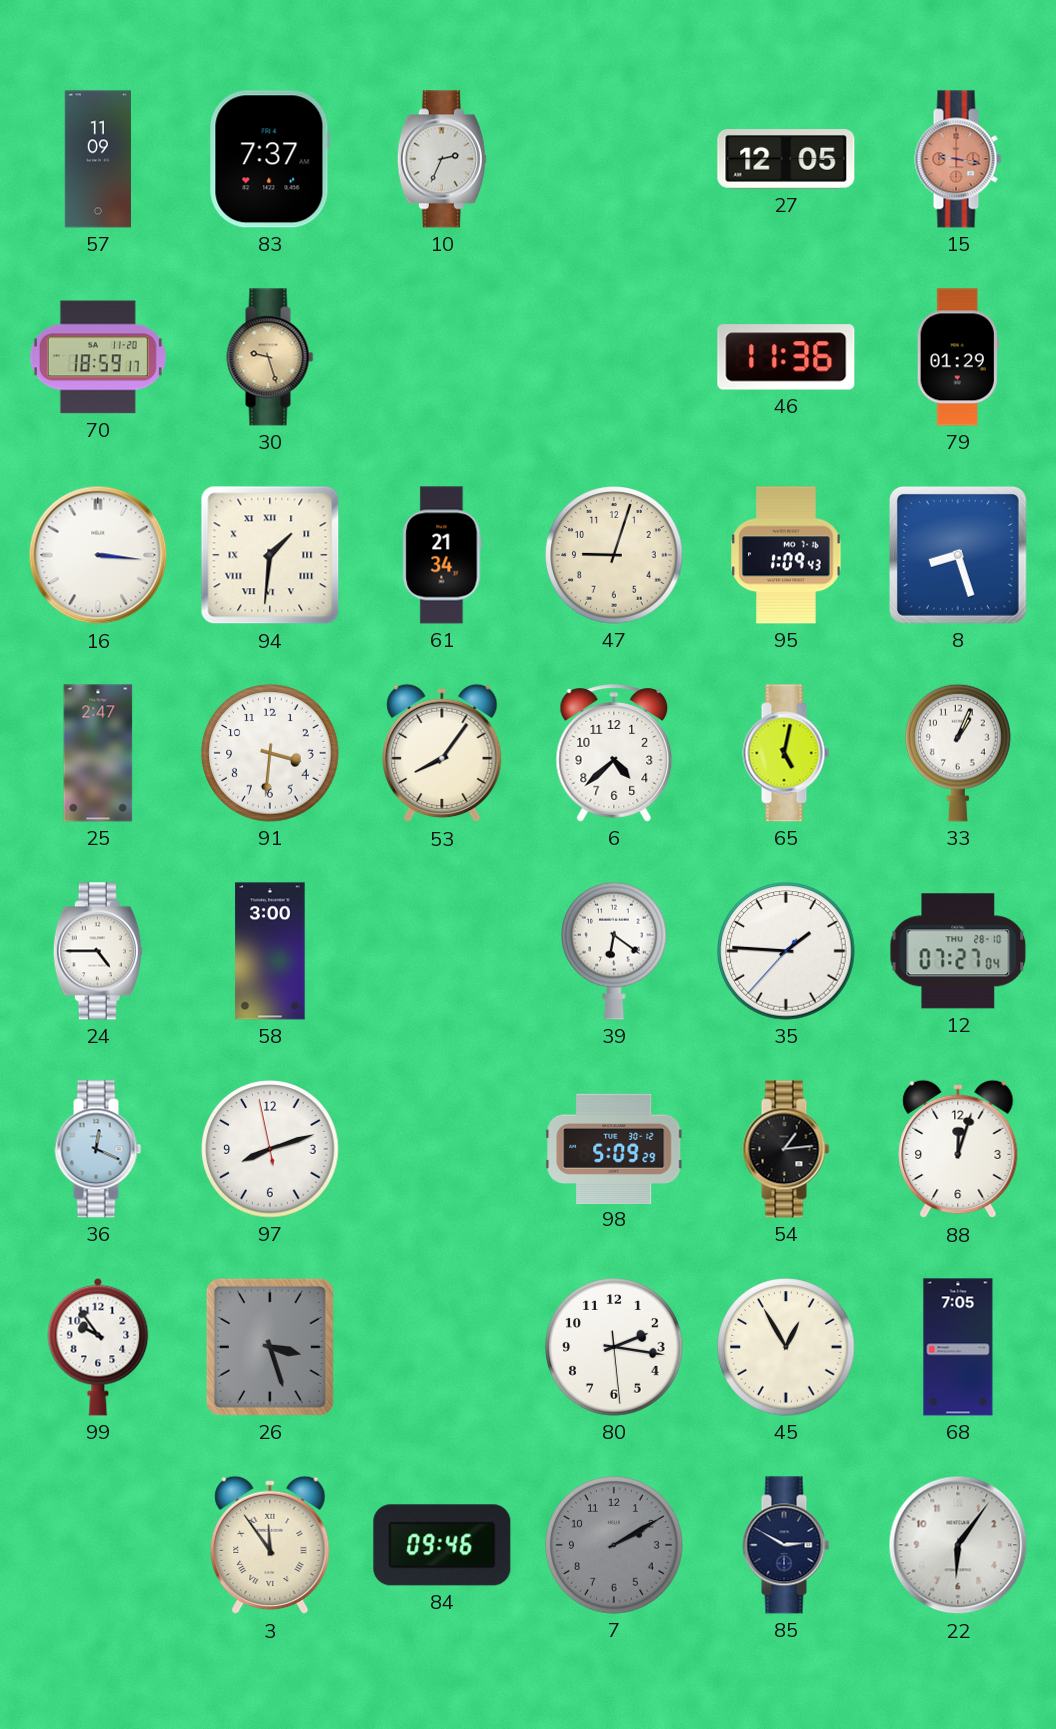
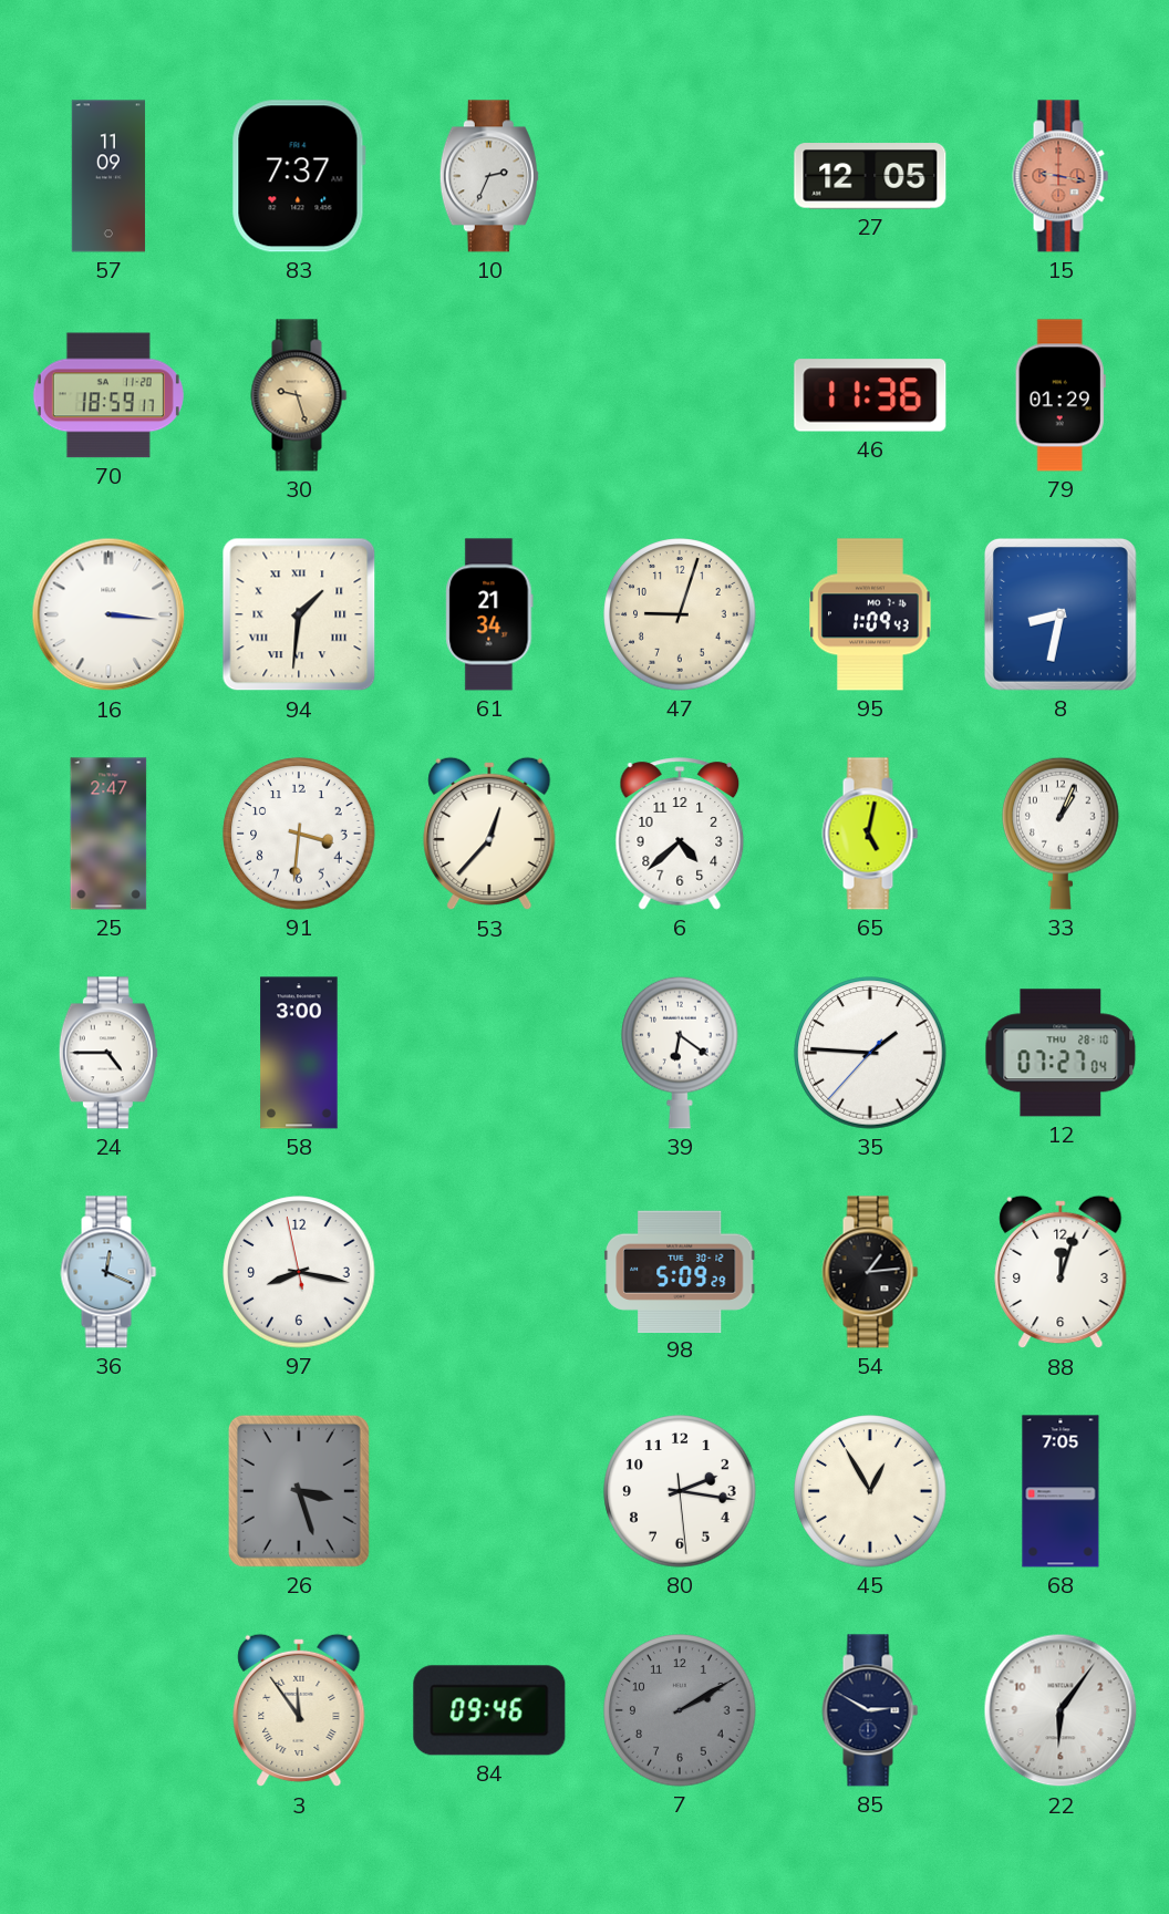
8: 8:27 -> 8:32
53: 8:06 -> 12:37
97: 8:11 -> 8:16
99: 9:54 -> none
